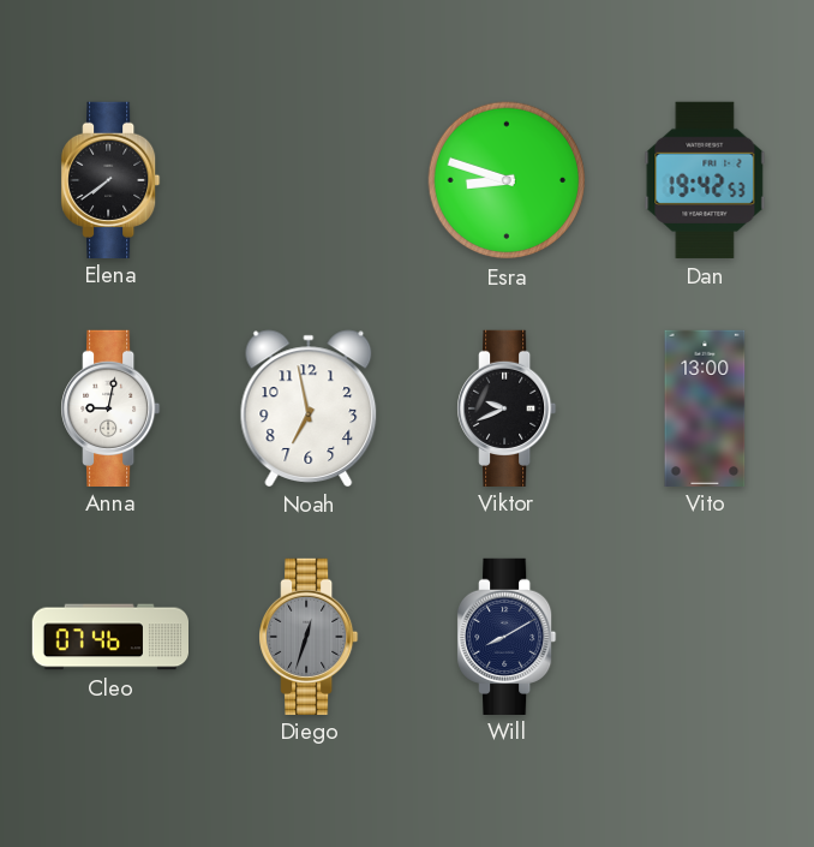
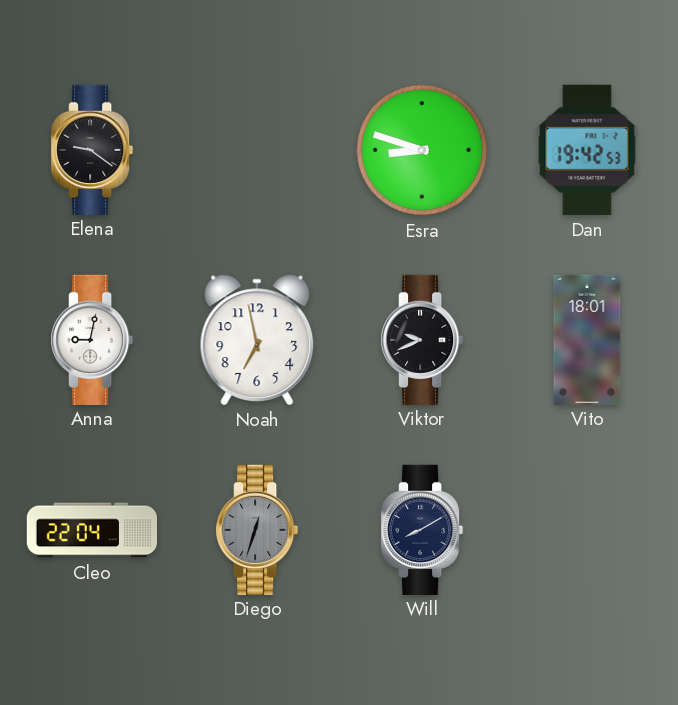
Elena: 7:39 -> 9:21
Vito: 13:00 -> 18:01
Cleo: 07:46 -> 22:04
